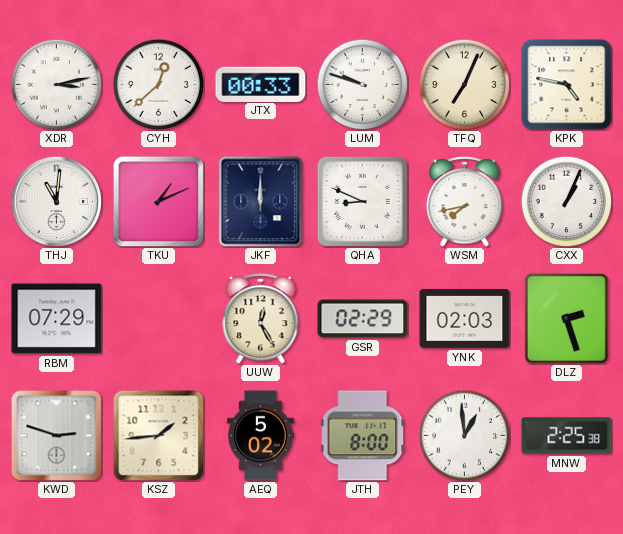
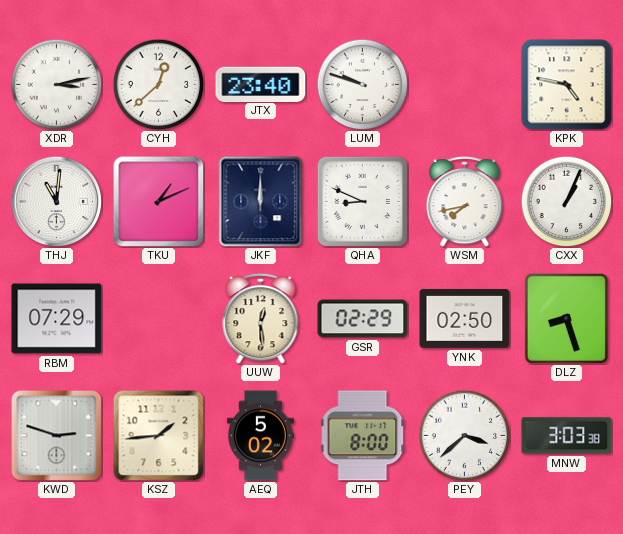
JTX: 00:33 -> 23:40
TFQ: 7:04 -> none
UUW: 12:25 -> 12:29
YNK: 02:03 -> 02:50
DLZ: 2:27 -> 8:27
PEY: 12:59 -> 3:38
MNW: 2:25 -> 3:03
